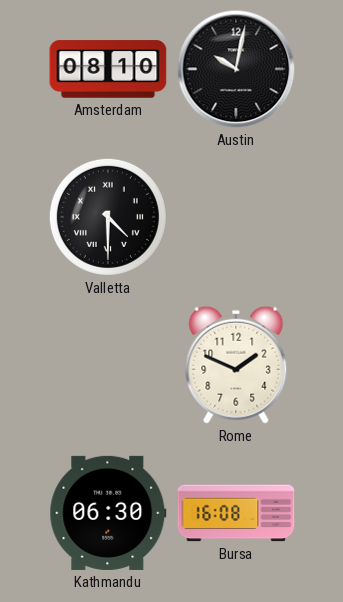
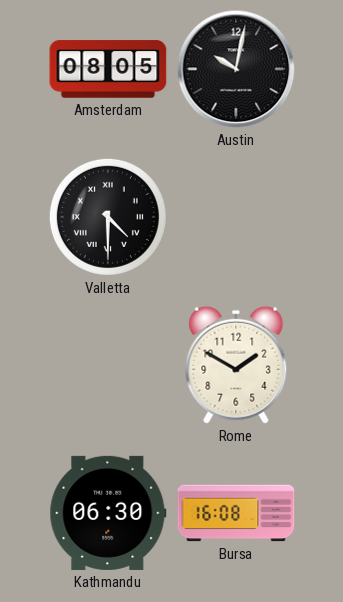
Amsterdam: 08:10 -> 08:05
Rome: 1:49 -> 1:50
